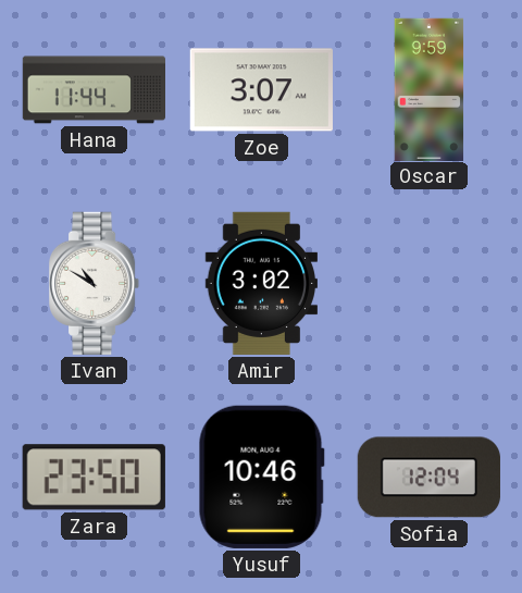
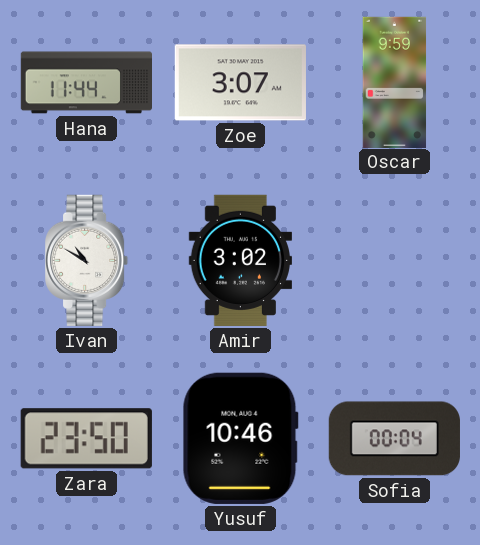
Sofia: 12:04 -> 00:04
